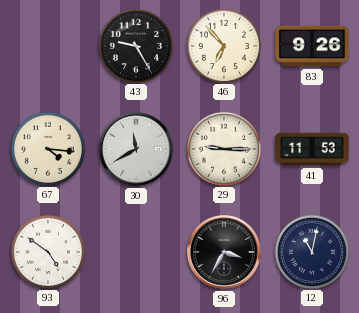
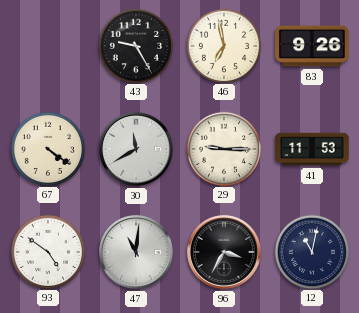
46: 6:53 -> 6:58
67: 4:16 -> 4:21
47: none -> 11:01
